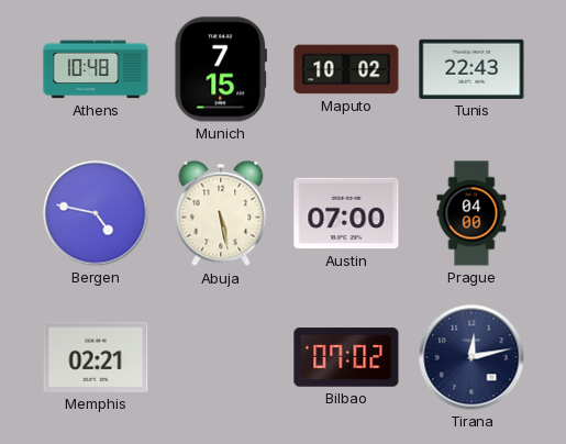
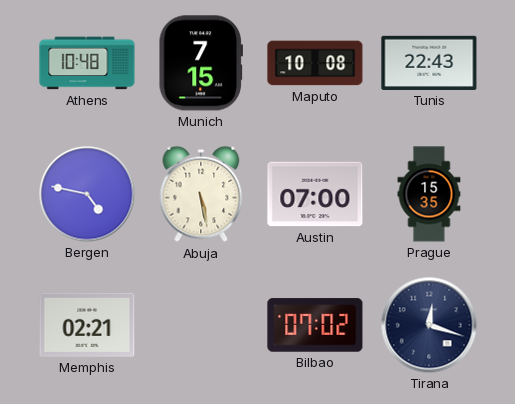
Maputo: 10:02 -> 10:08
Prague: 04:00 -> 15:35
Tirana: 12:13 -> 12:18
